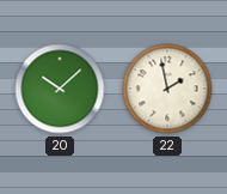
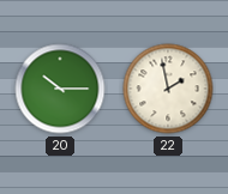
20: 10:08 -> 10:15
